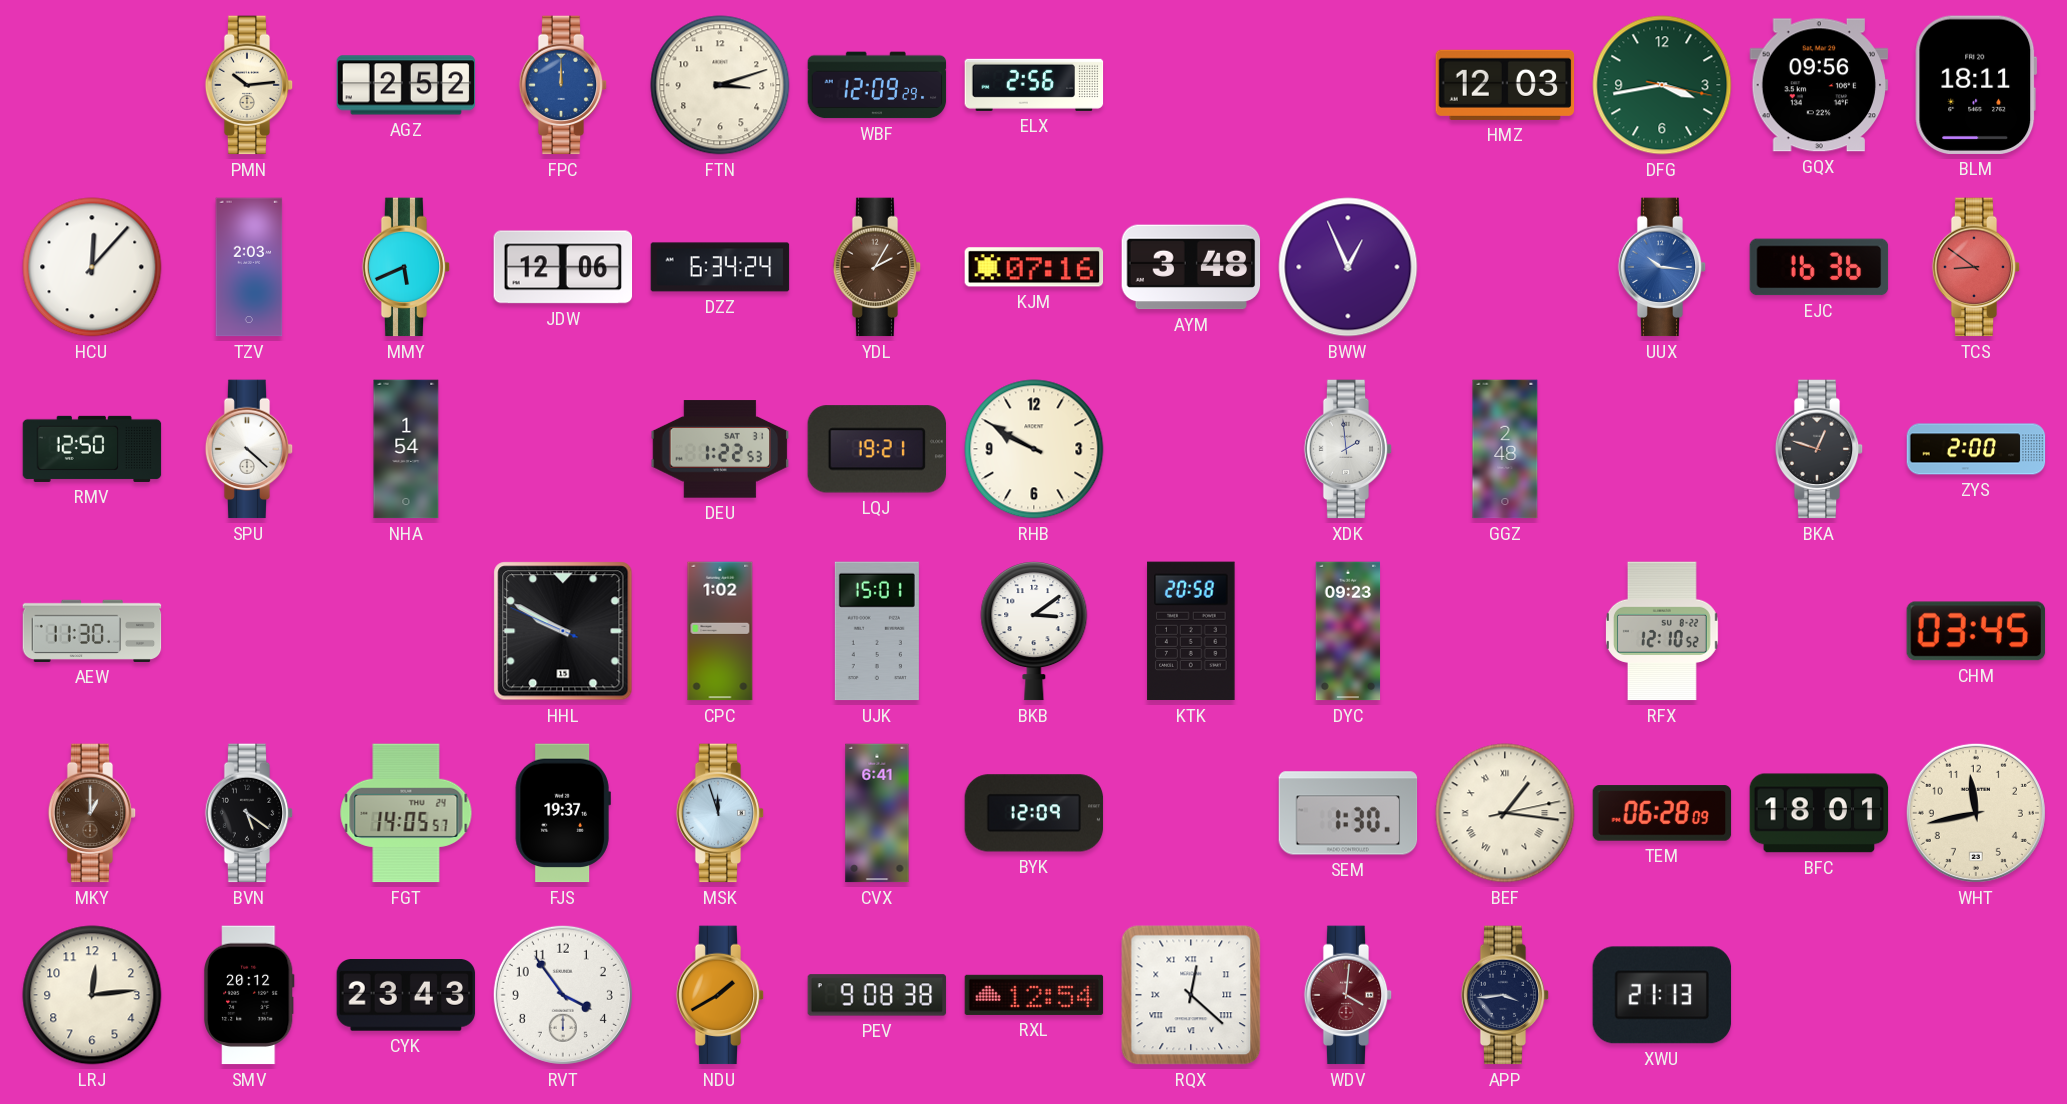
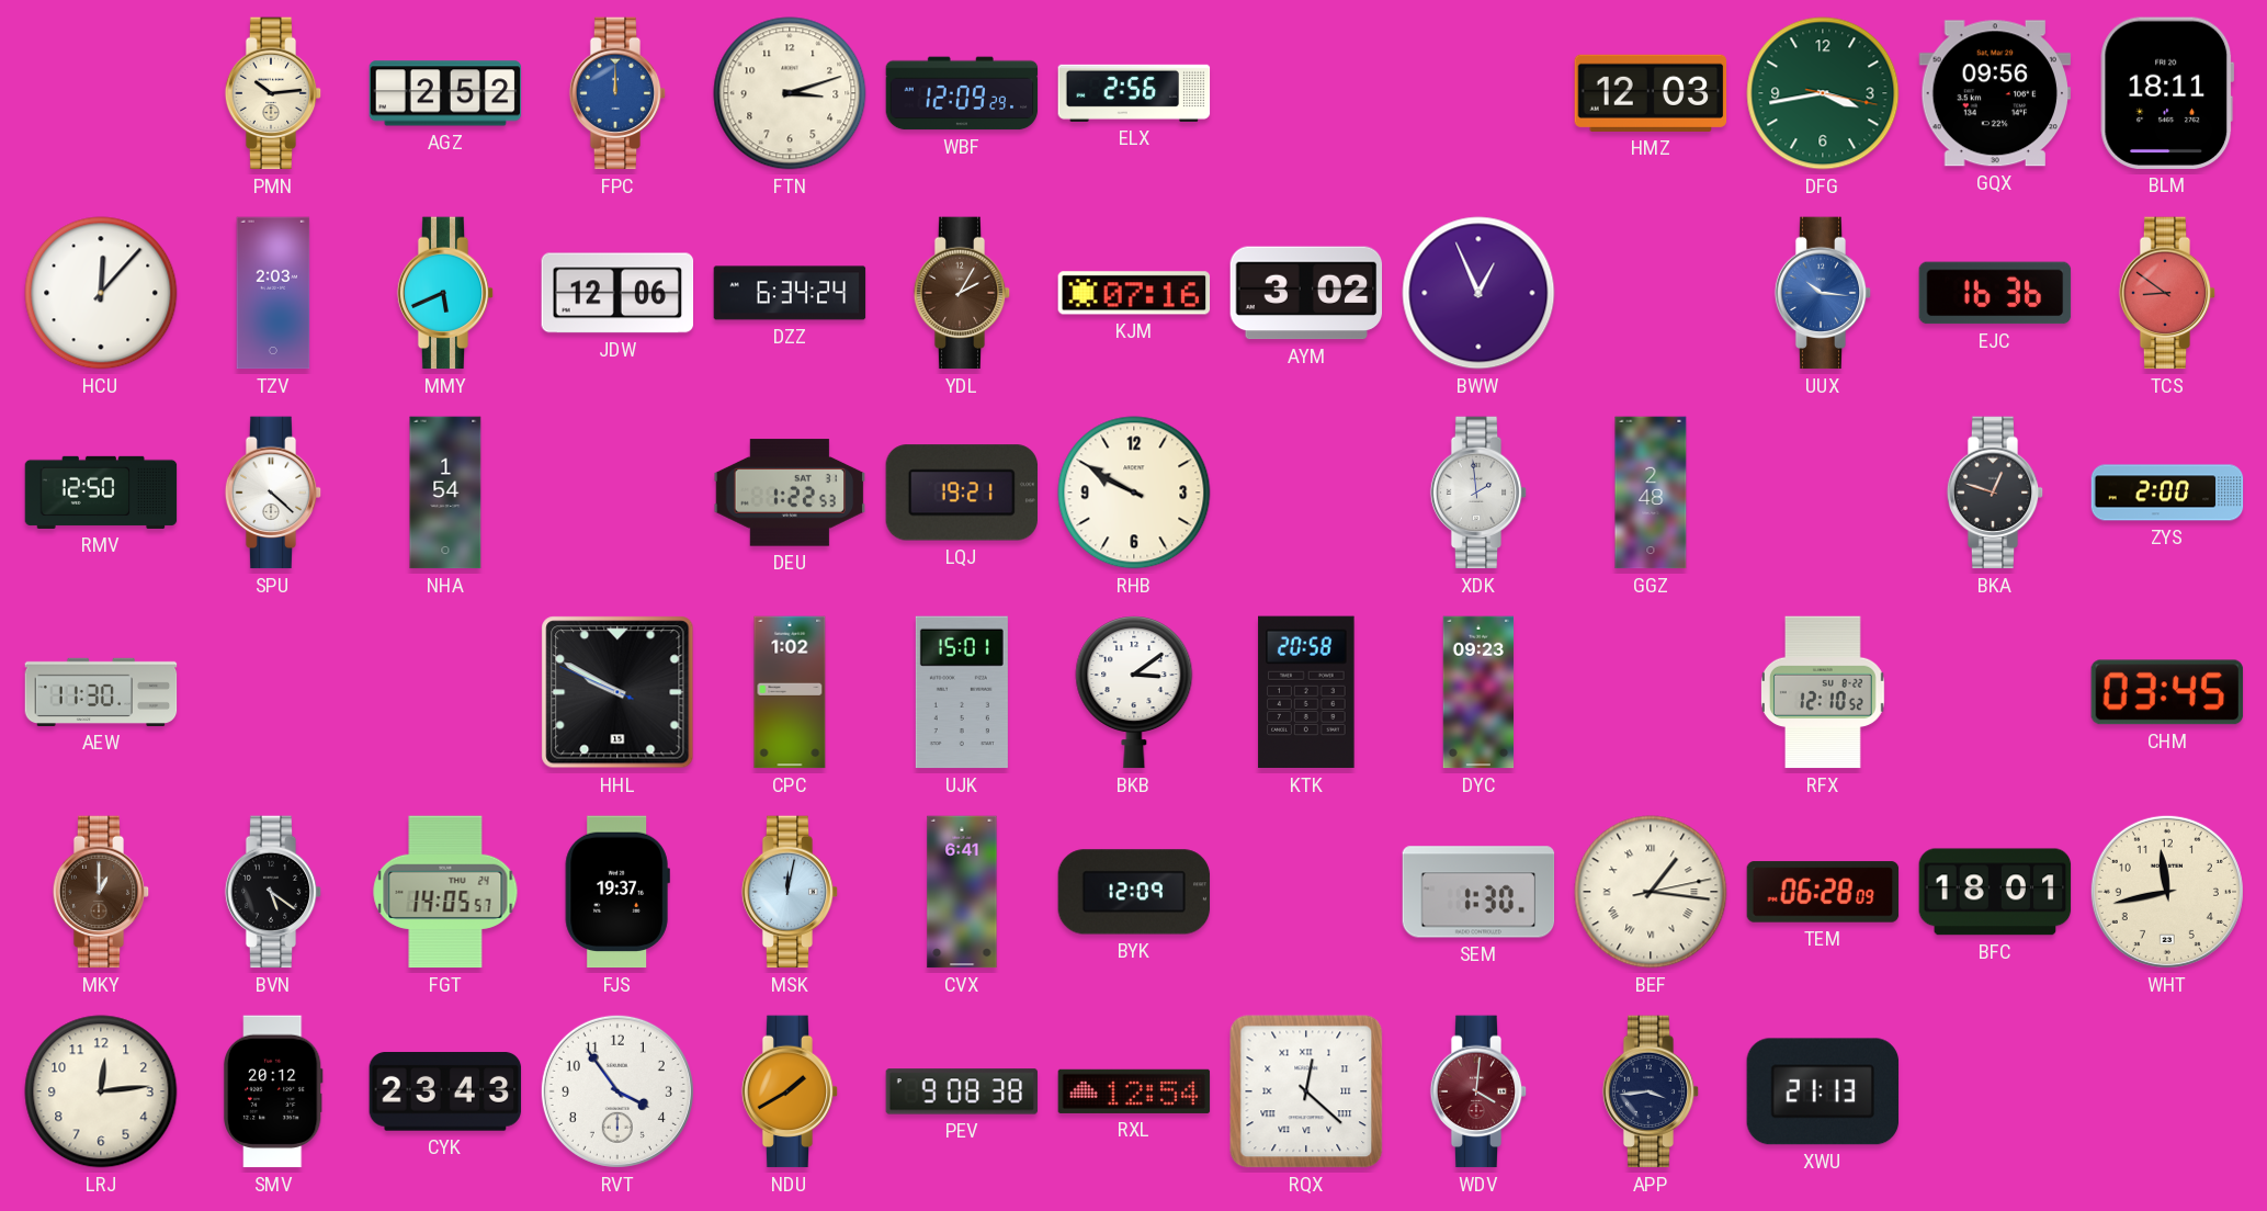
AYM: 3:48 -> 3:02
MSK: 11:57 -> 12:02
